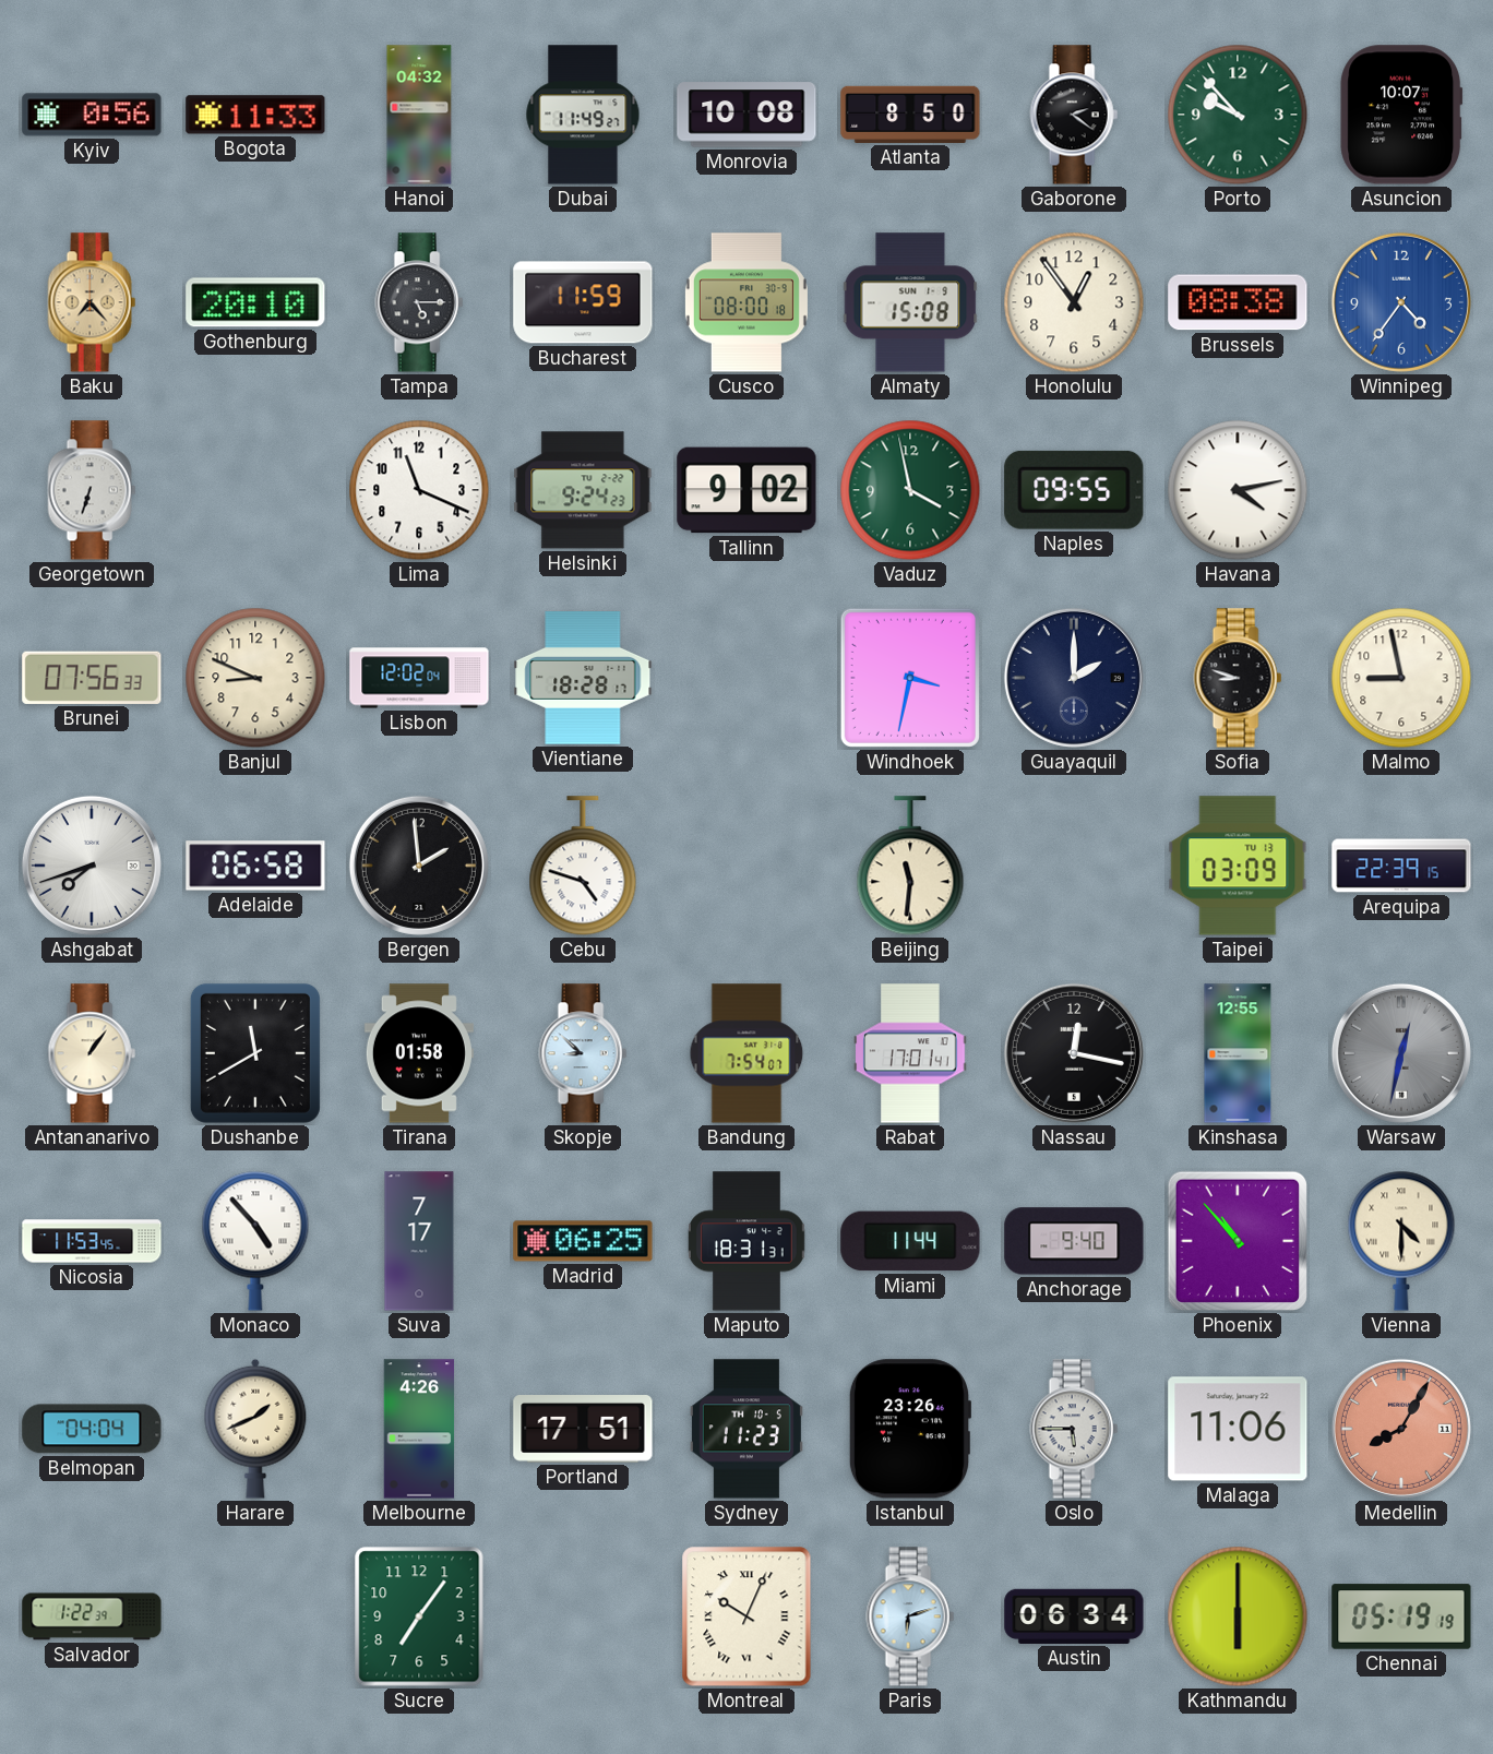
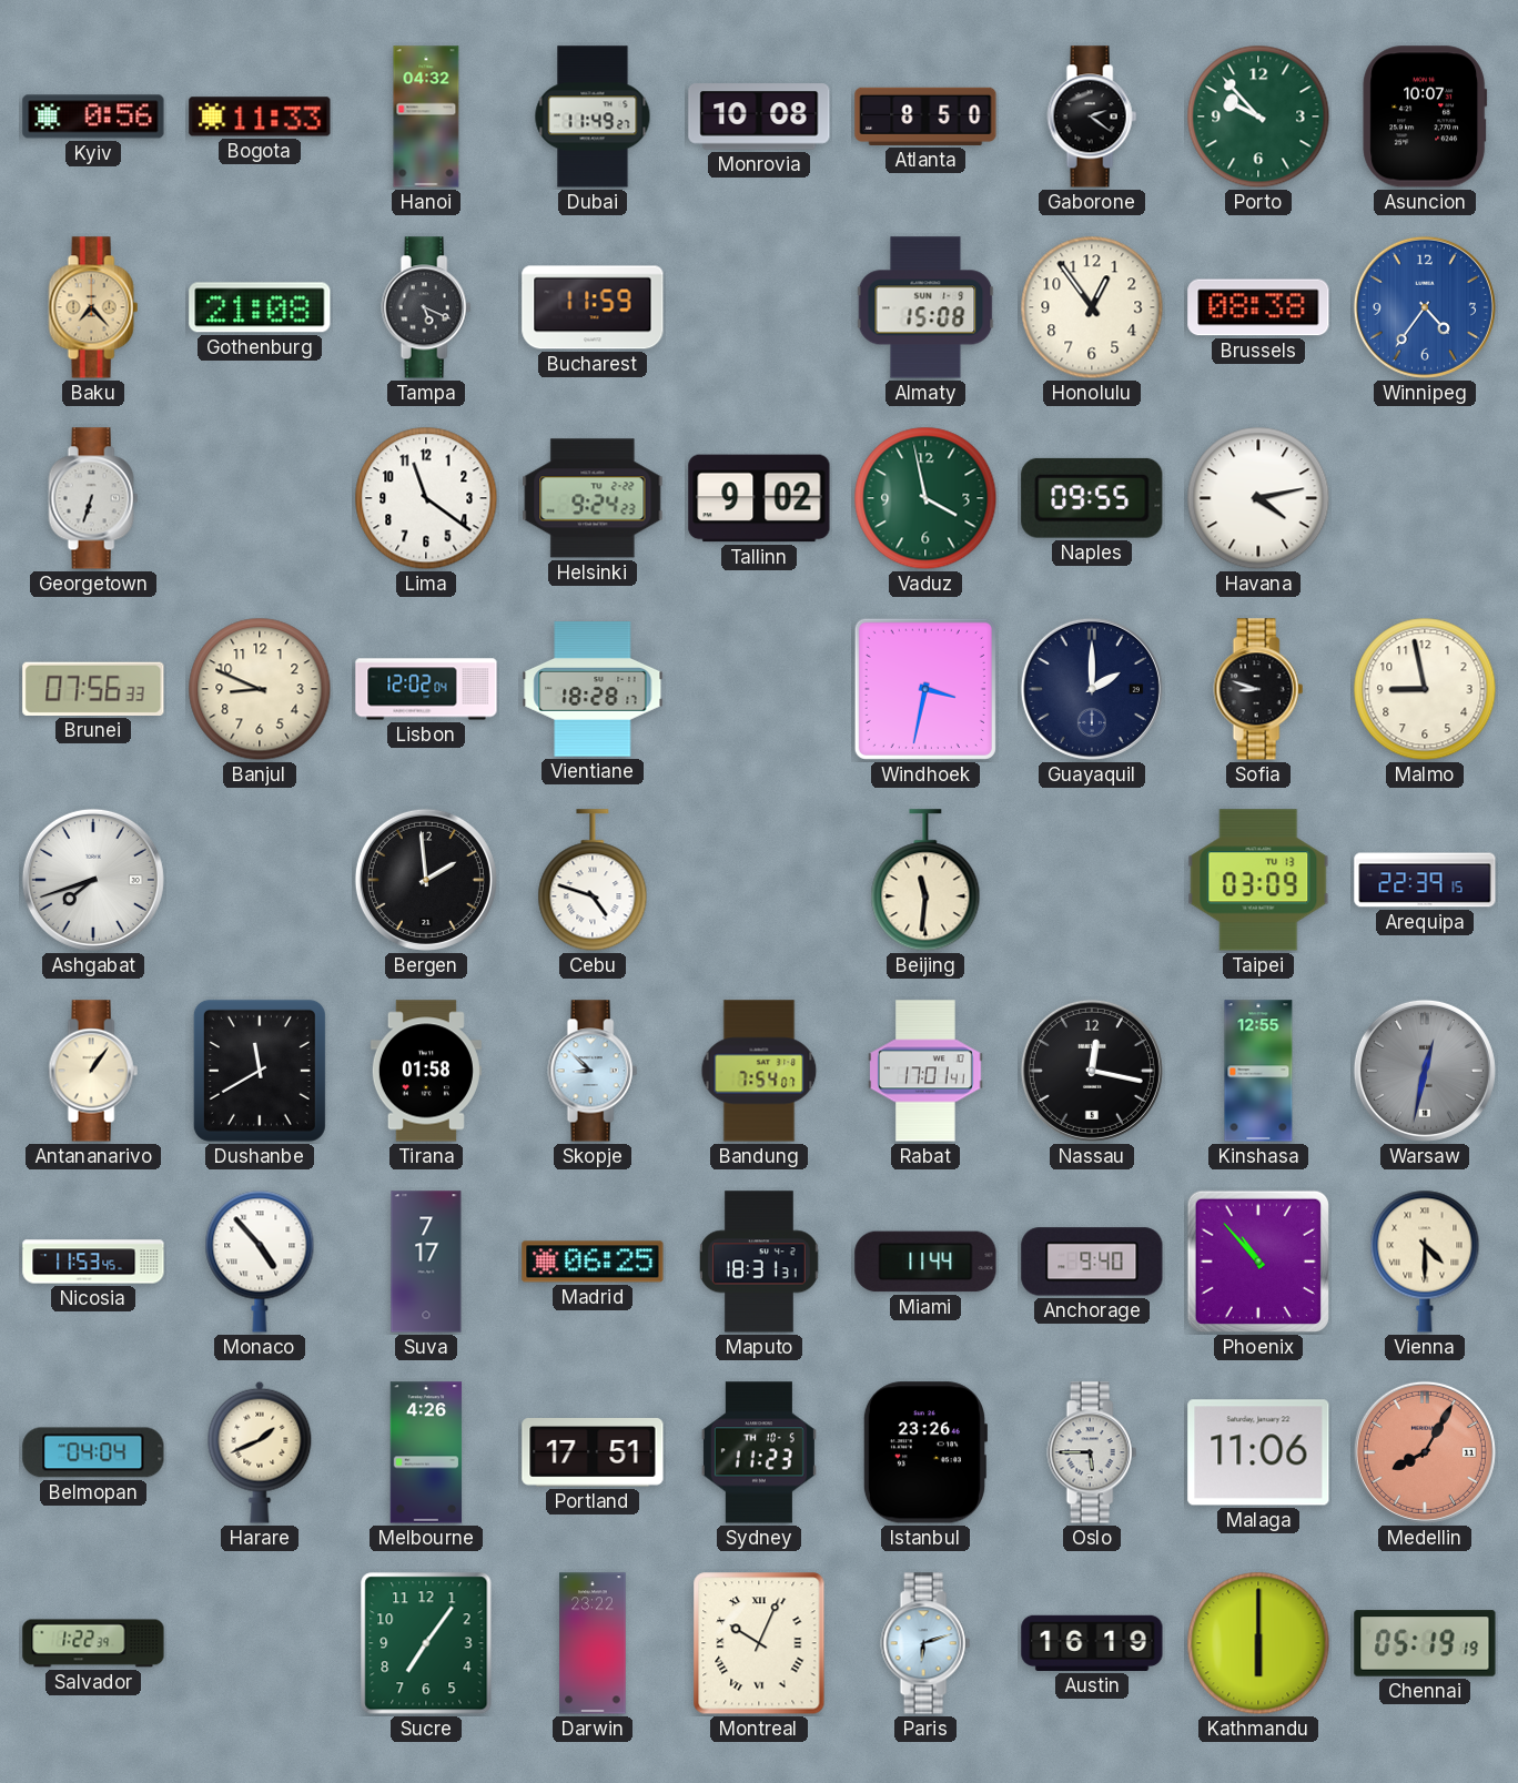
Gothenburg: 20:10 -> 21:08
Tampa: 5:15 -> 5:19
Cusco: 08:00 -> none
Lima: 11:19 -> 11:21
Adelaide: 06:58 -> none
Darwin: none -> 23:22
Austin: 06:34 -> 16:19
